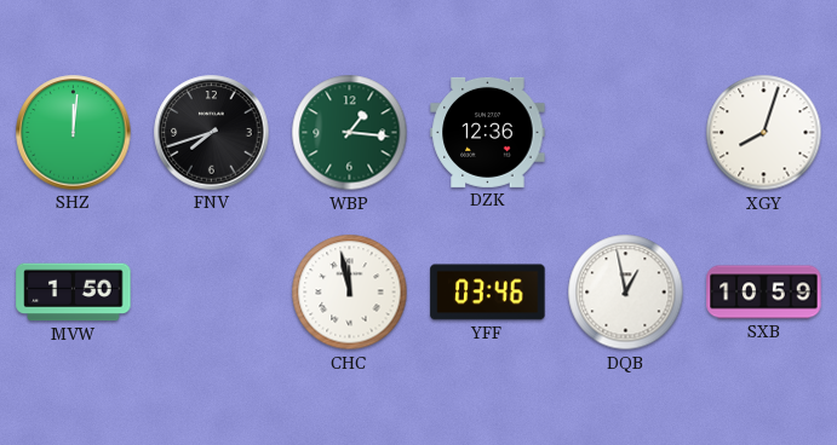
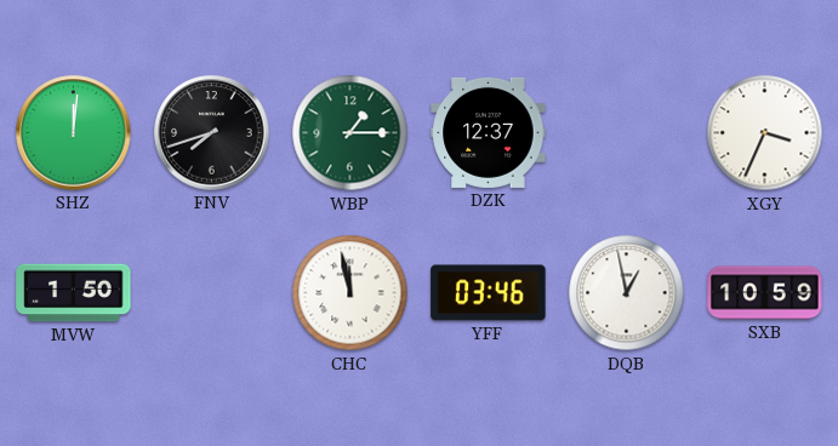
WBP: 1:16 -> 1:15
DZK: 12:36 -> 12:37
XGY: 8:03 -> 3:34
